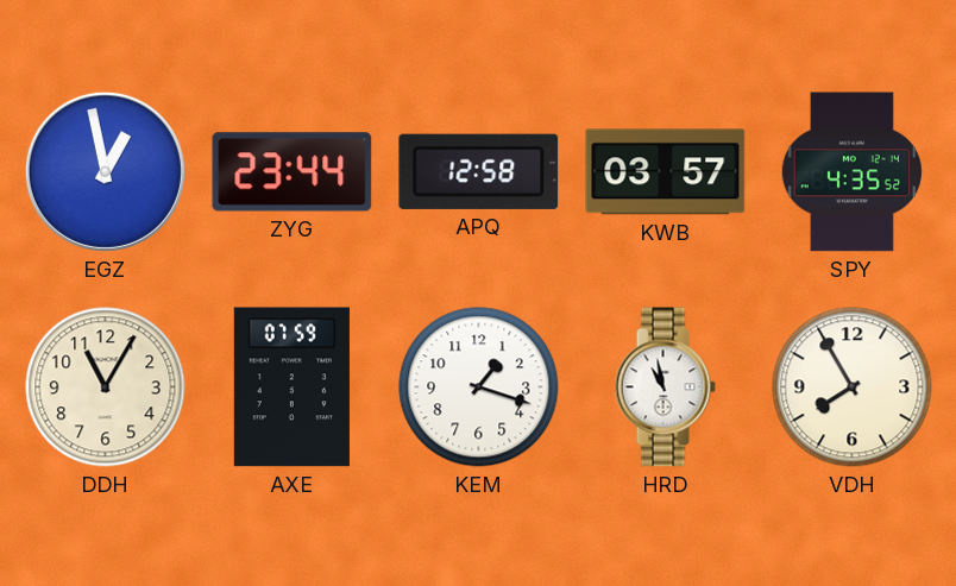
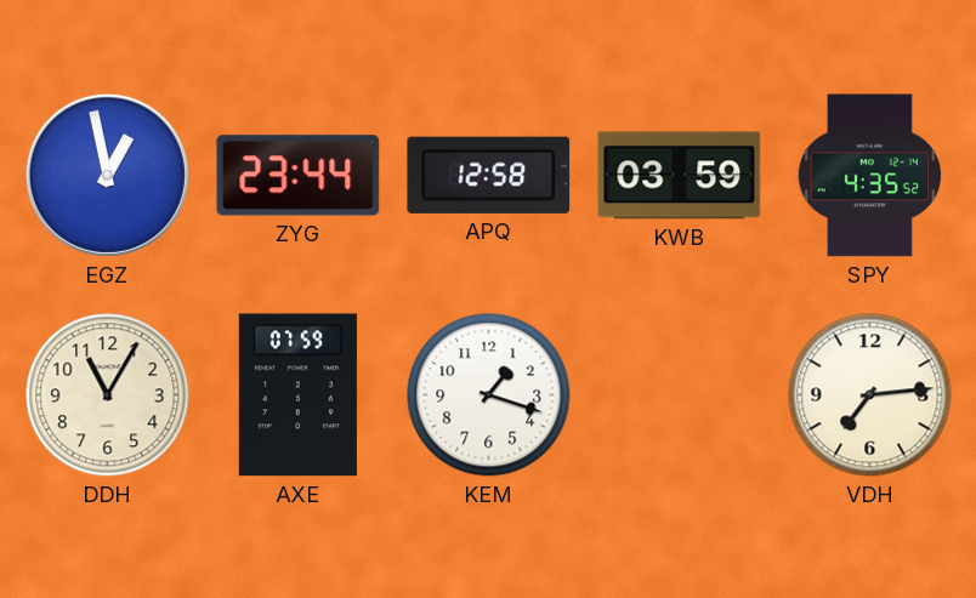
KWB: 03:57 -> 03:59
HRD: 10:58 -> none
VDH: 7:55 -> 7:14
